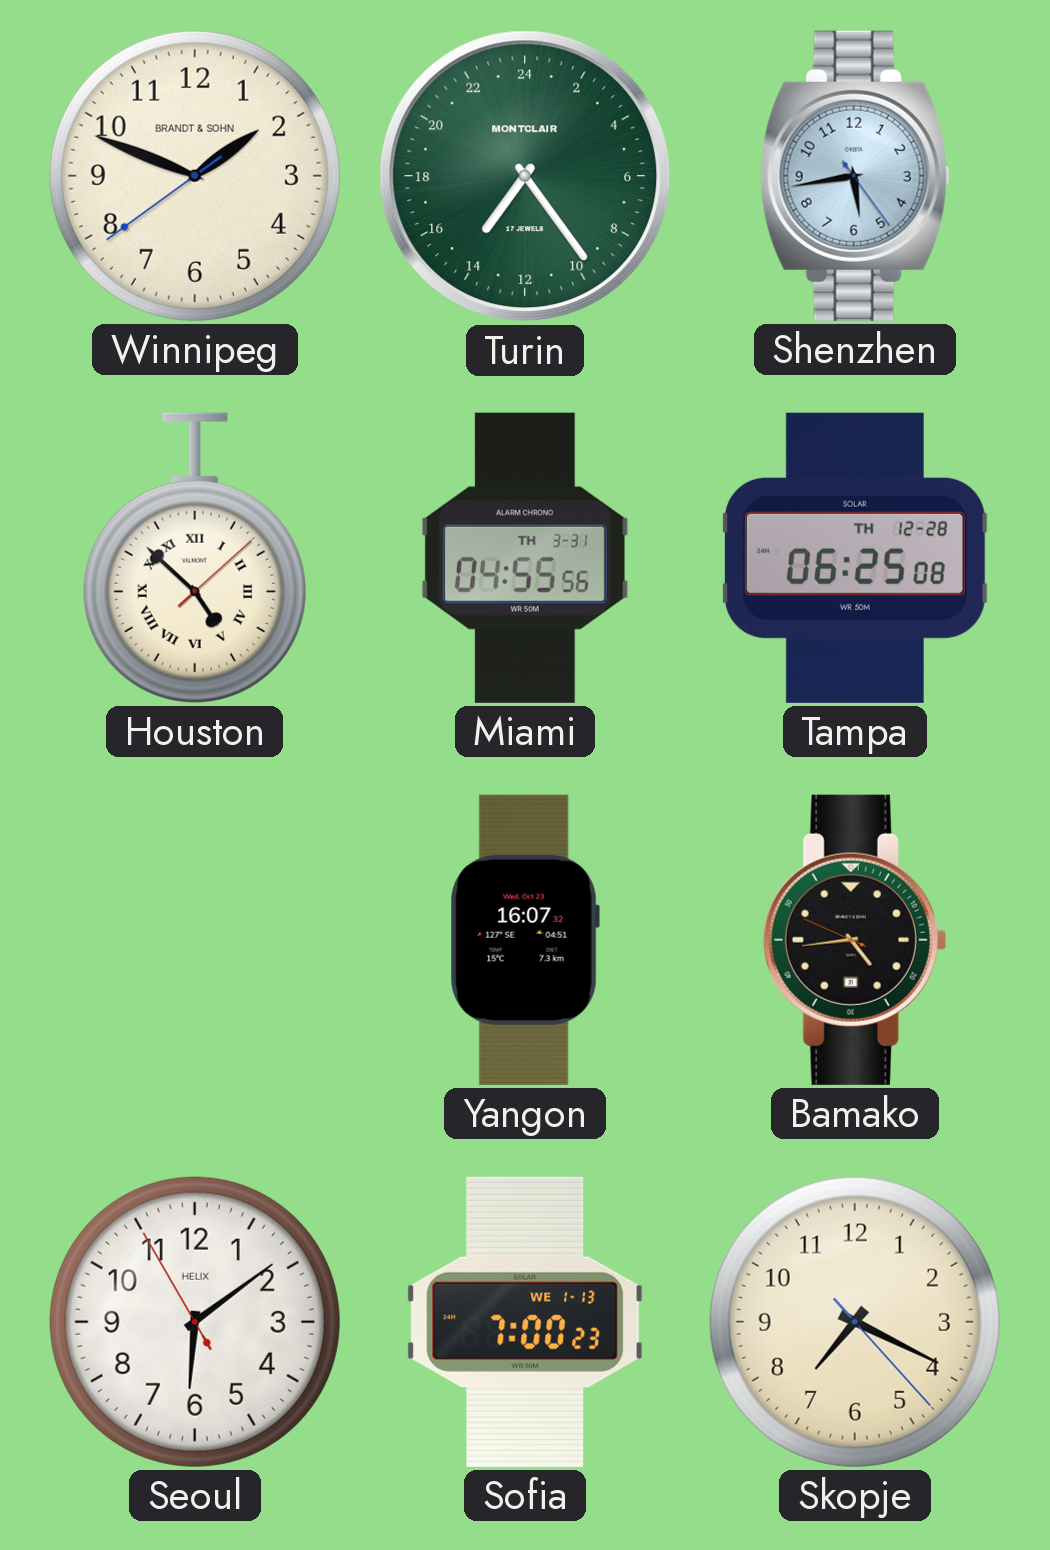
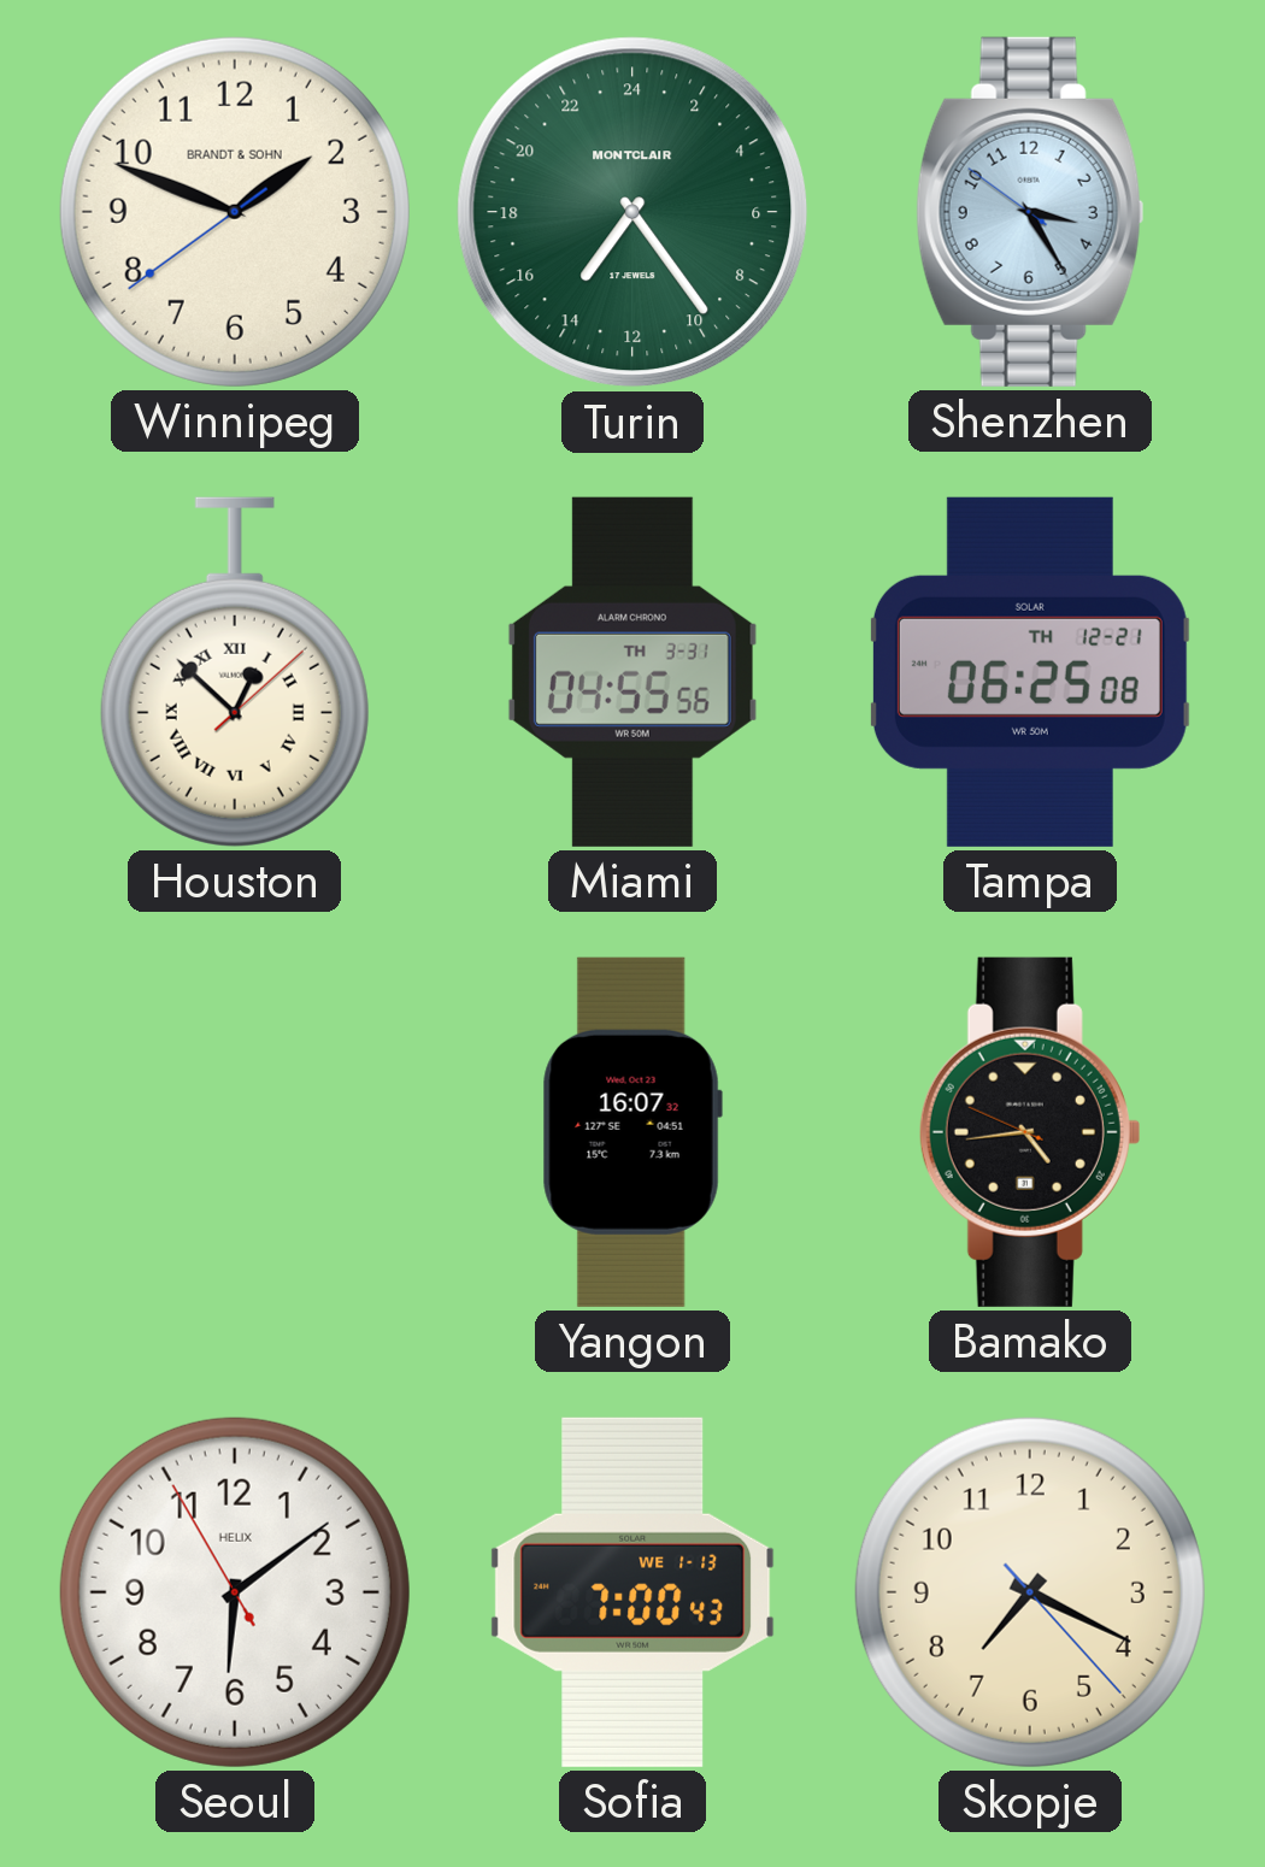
Shenzhen: 5:43 -> 3:24
Houston: 4:52 -> 12:52
Tampa date: TH 12-28 -> TH 12-21
Sofia: 7:00:23 -> 7:00:43
